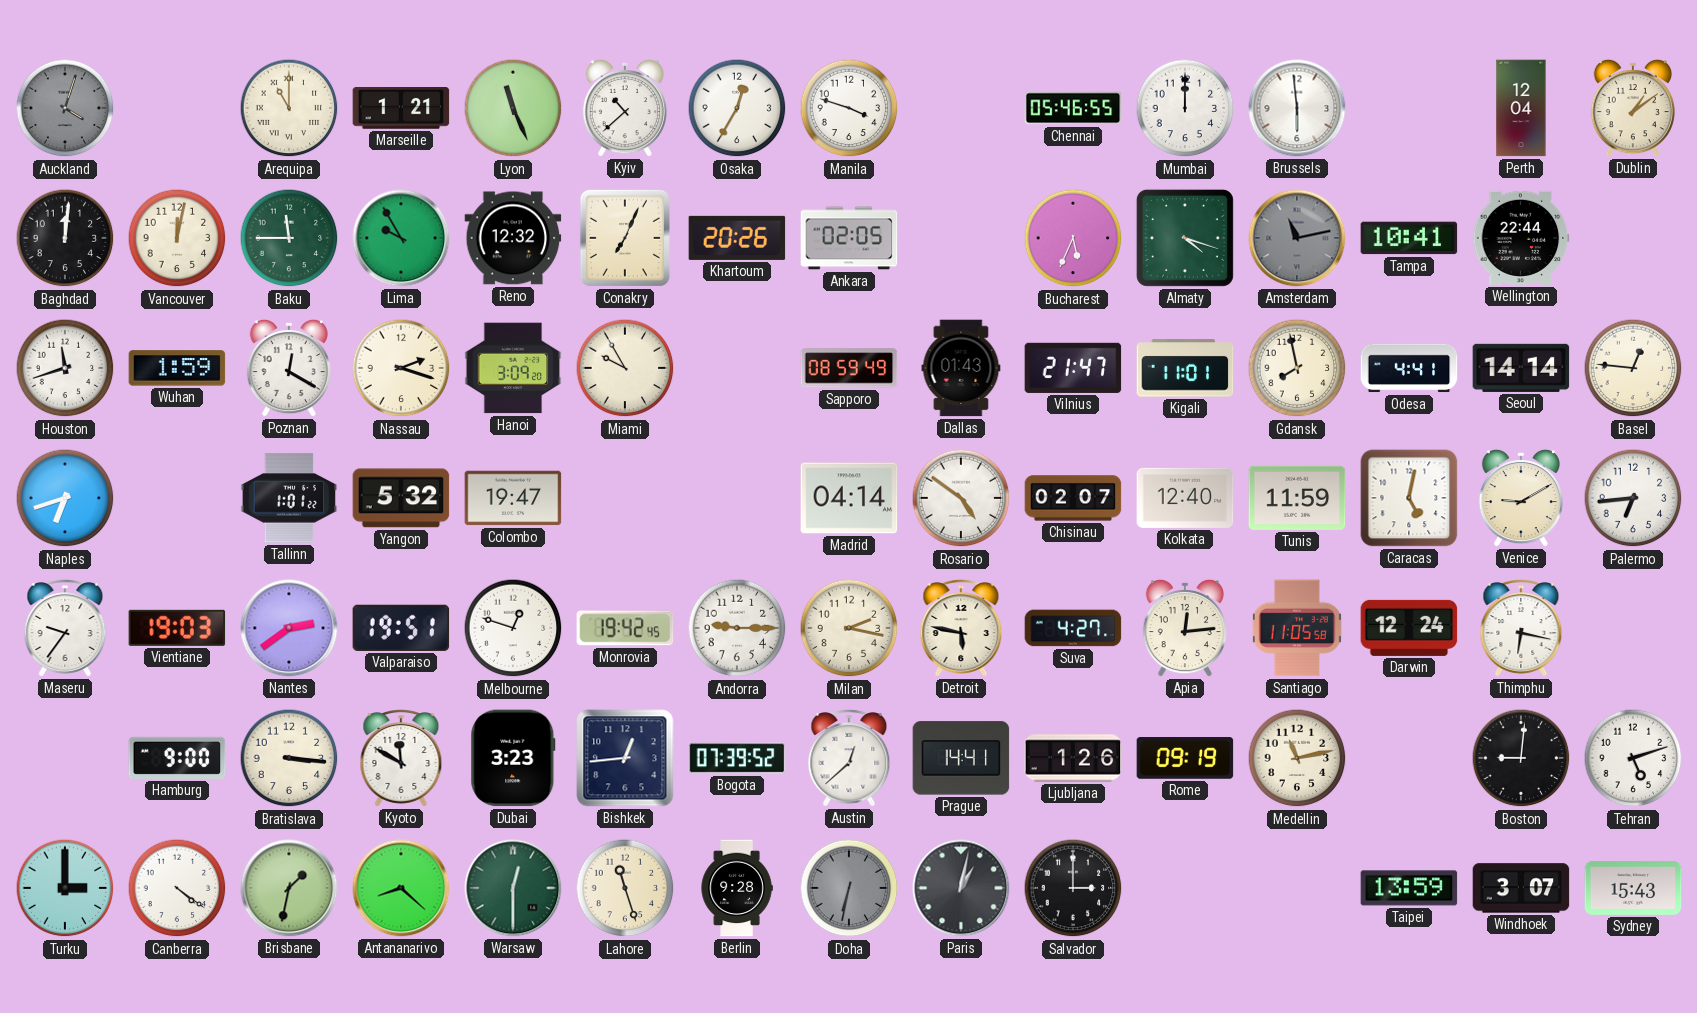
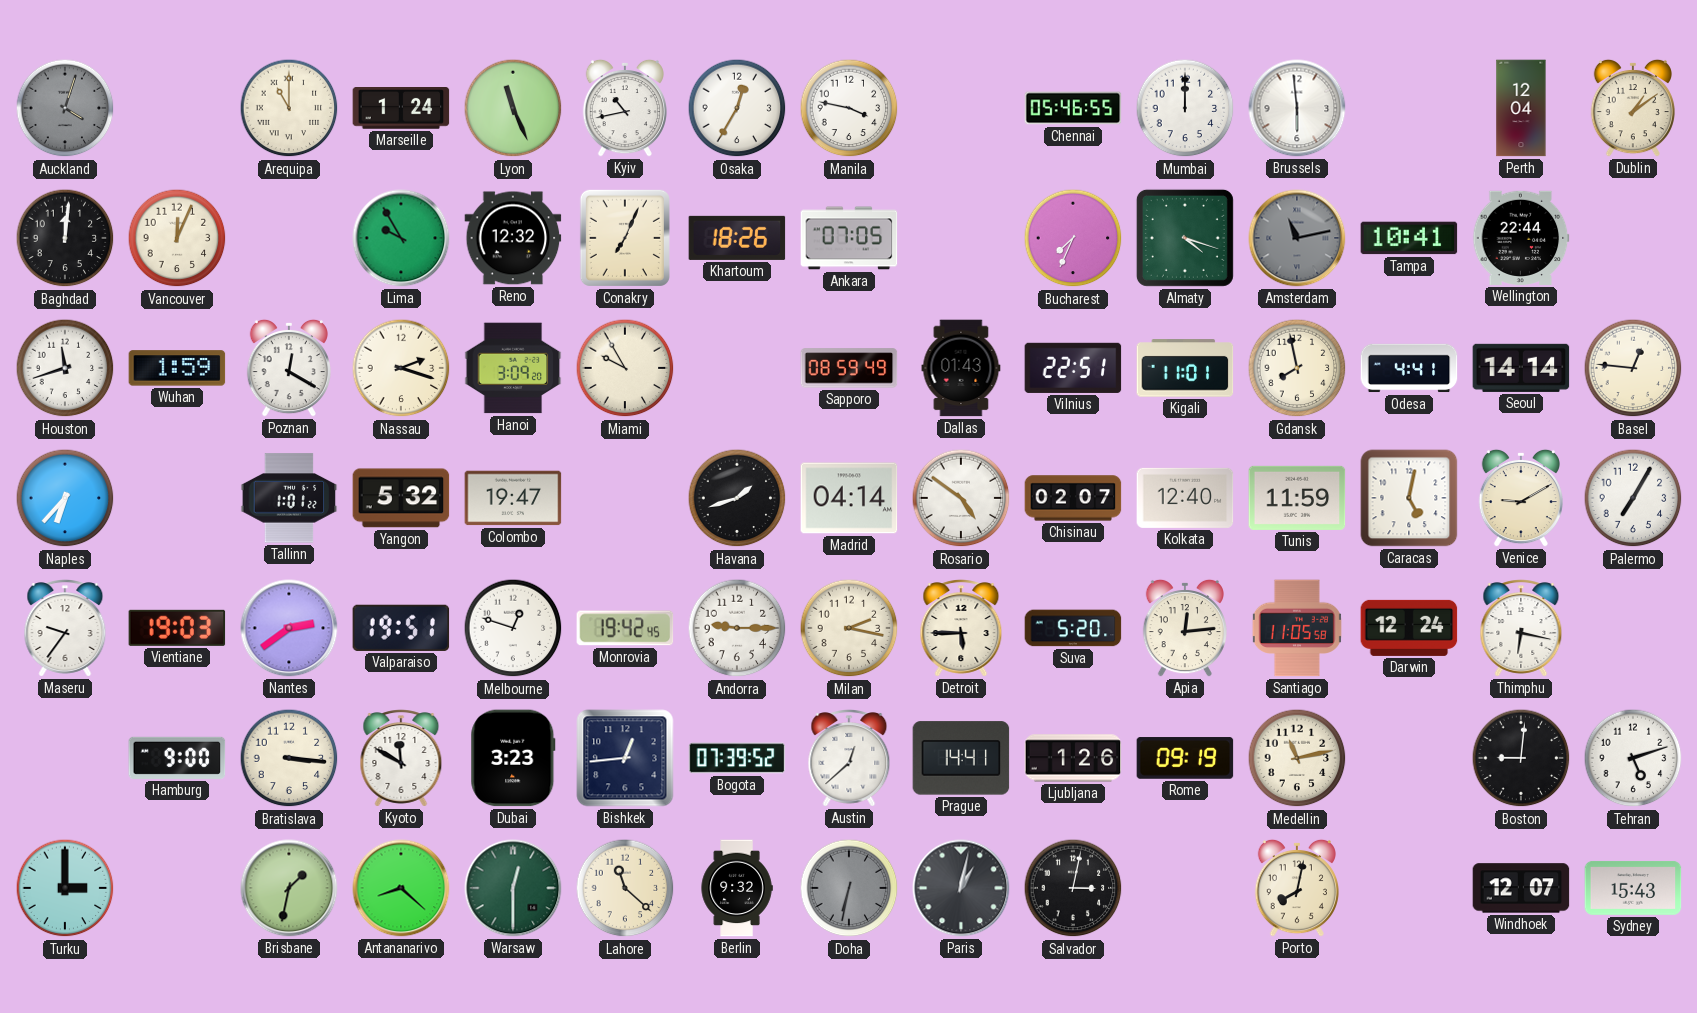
Marseille: 1:21 -> 1:24
Kyiv: 10:38 -> 10:43
Manila: 3:48 -> 3:47
Vancouver: 12:02 -> 12:04
Baku: 11:45 -> none
Khartoum: 20:26 -> 18:26
Ankara: 02:05 -> 07:05
Bucharest: 5:34 -> 7:34
Vilnius: 21:47 -> 22:51
Naples: 6:42 -> 6:37
Havana: none -> 1:42
Palermo: 6:44 -> 7:05
Detroit: 5:47 -> 5:45
Suva: 4:27 -> 5:20
Canberra: 4:21 -> none
Lahore: 11:27 -> 11:22
Berlin: 9:28 -> 9:32
Salvador: 3:00 -> 3:02
Porto: none -> 8:02
Taipei: 13:59 -> none
Windhoek: 3:07 -> 12:07
